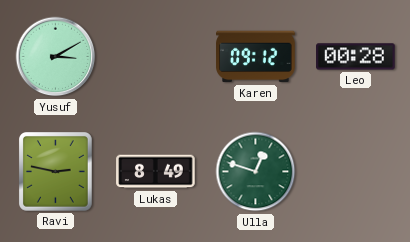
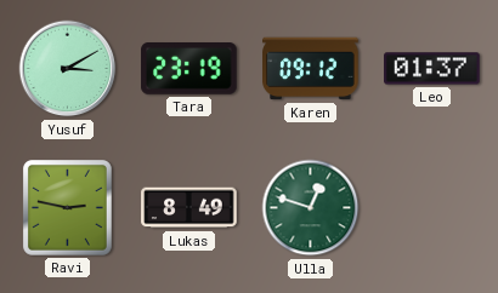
Tara: none -> 23:19
Leo: 00:28 -> 01:37
